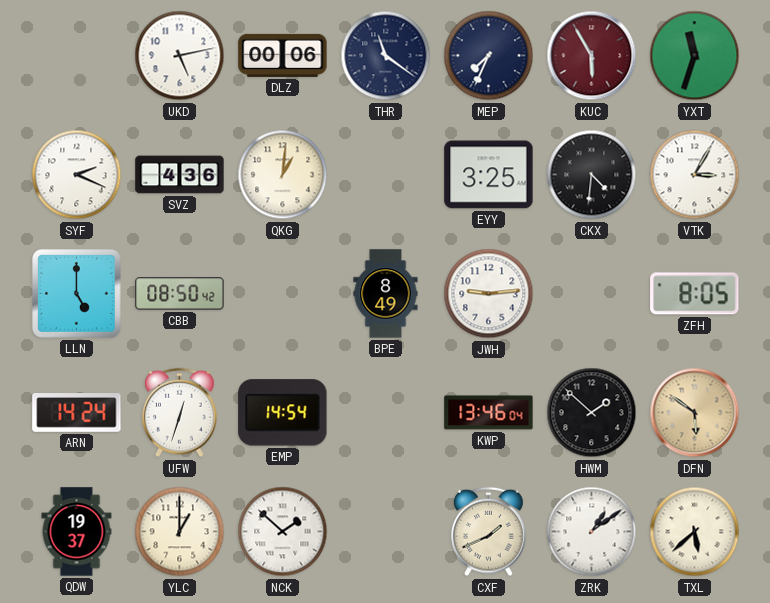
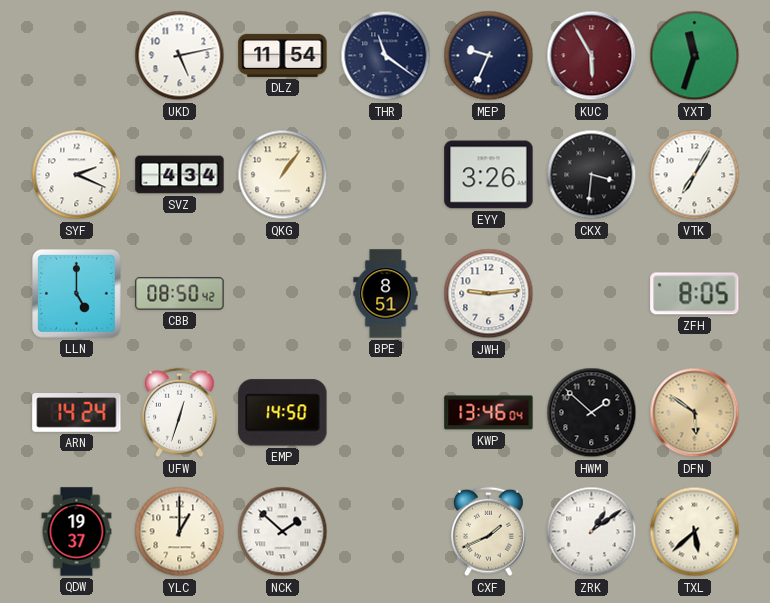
DLZ: 00:06 -> 11:54
MEP: 7:34 -> 9:34
SVZ: 4:36 -> 4:34
QKG: 1:01 -> 1:06
EYY: 3:25 -> 3:26
CKX: 4:31 -> 3:31
VTK: 3:05 -> 7:05
BPE: 8:49 -> 8:51
EMP: 14:54 -> 14:50
